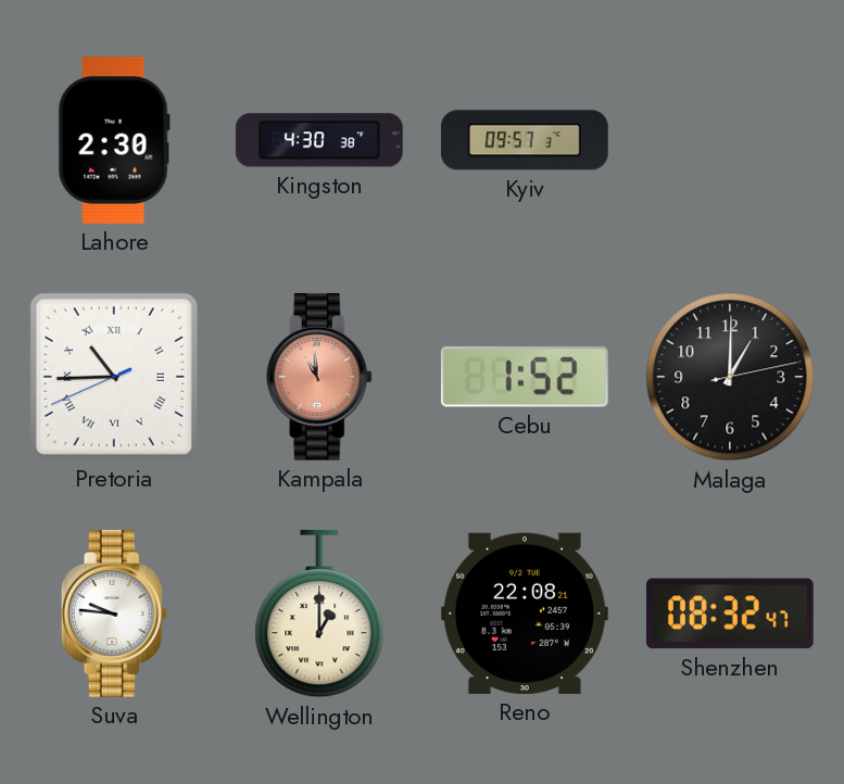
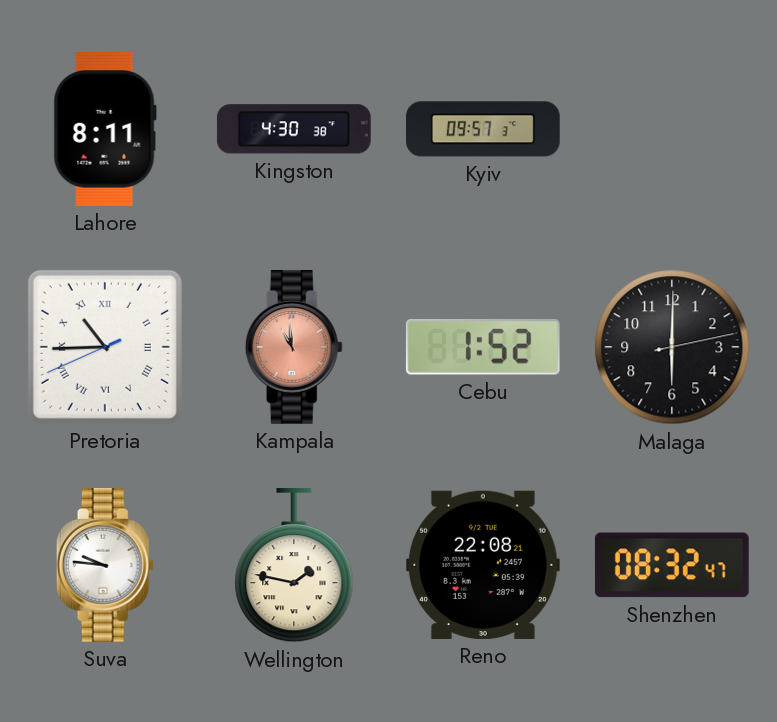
Lahore: 2:30 -> 8:11
Malaga: 1:00 -> 6:00
Wellington: 1:00 -> 1:47
